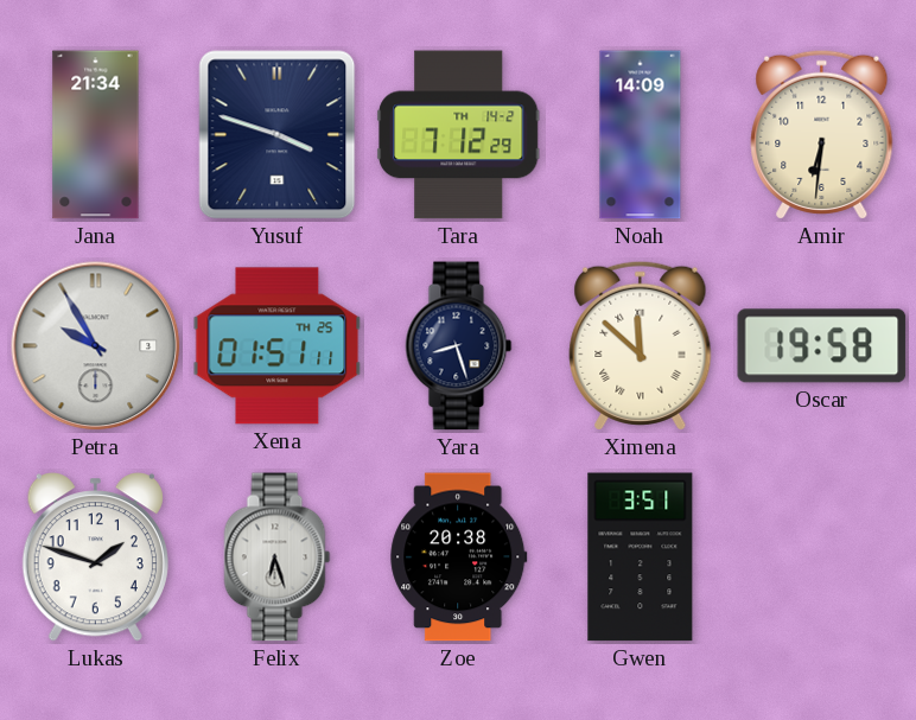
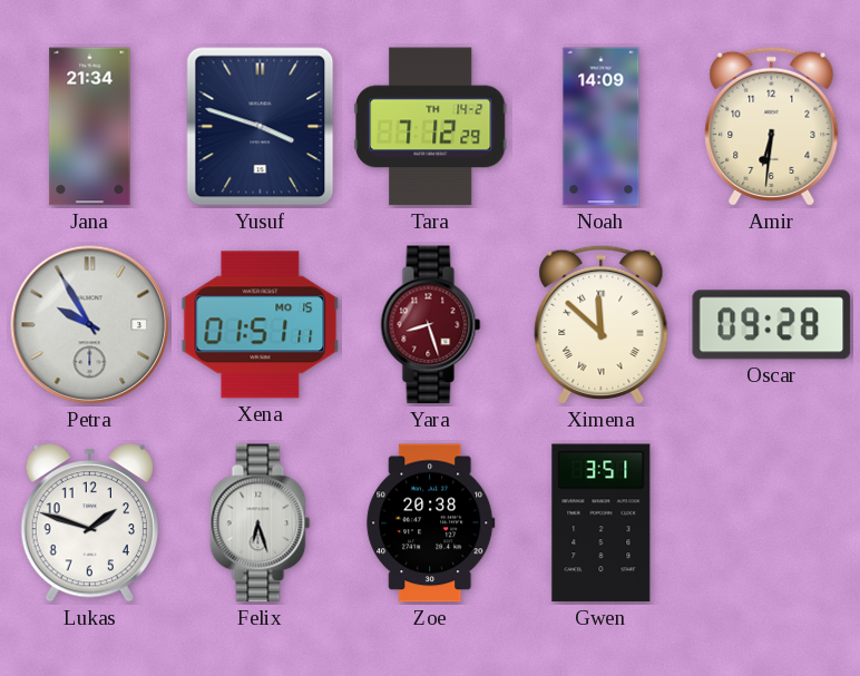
Xena date: TH 25 -> MO 15
Yara dial: navy -> burgundy
Oscar: 19:58 -> 09:28
